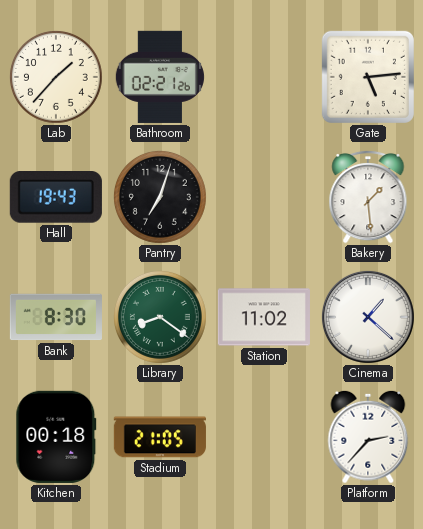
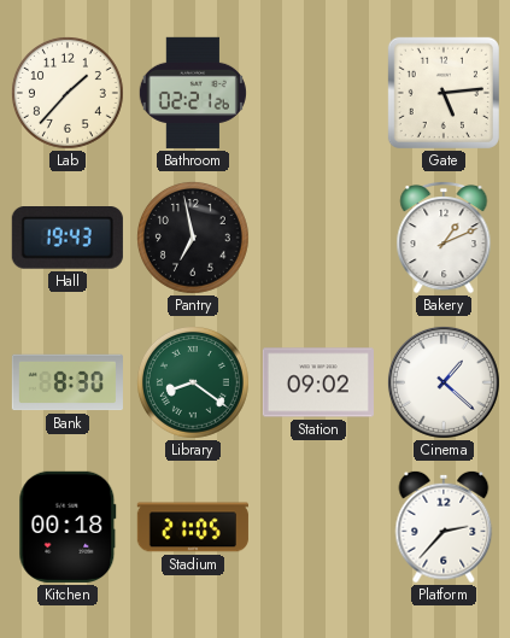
Pantry: 7:03 -> 6:58
Bakery: 1:29 -> 1:11
Station: 11:02 -> 09:02
